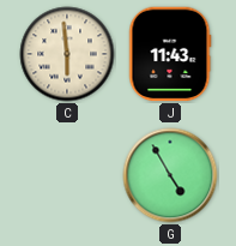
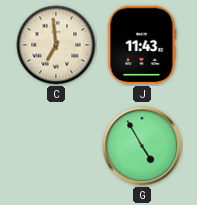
C: 5:59 -> 6:59
